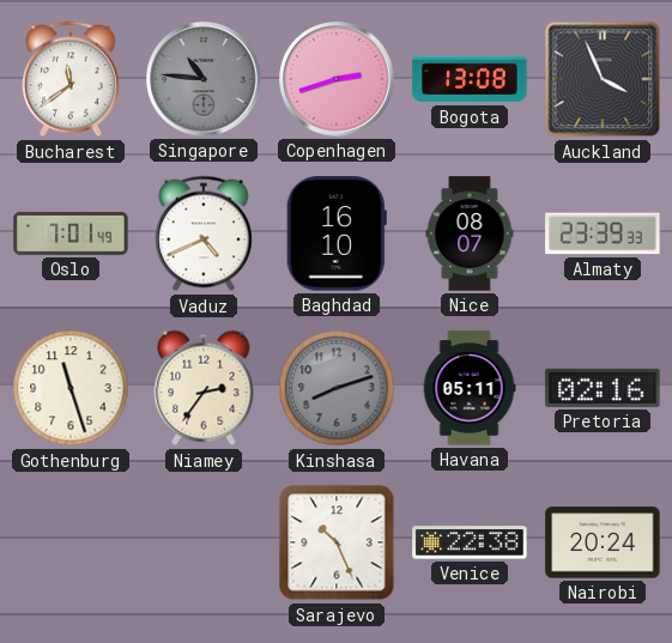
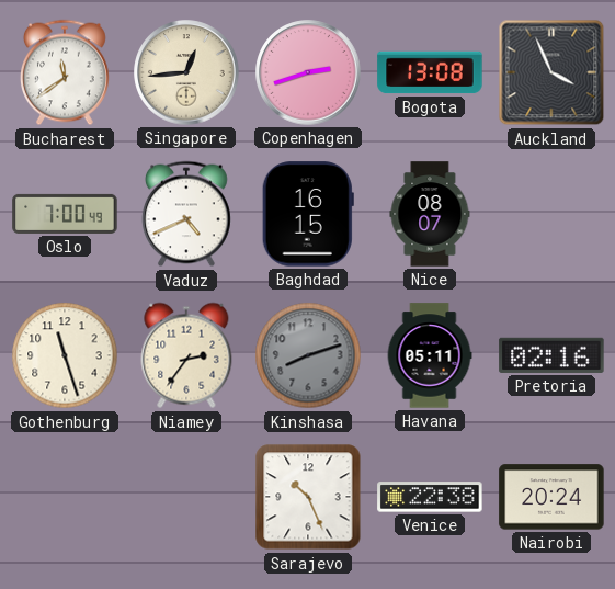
Singapore: 10:46 -> 12:44
Singapore dial: grey -> cream
Oslo: 7:01 -> 7:00
Baghdad: 16:10 -> 16:15
Almaty: 23:39 -> none
